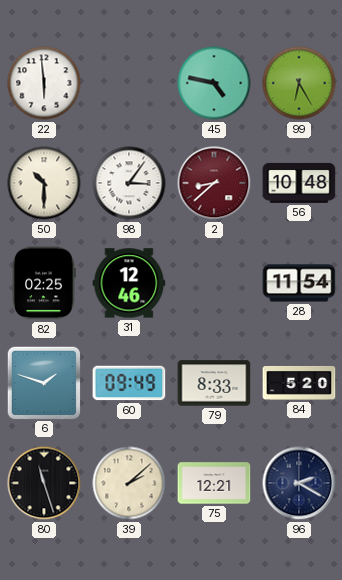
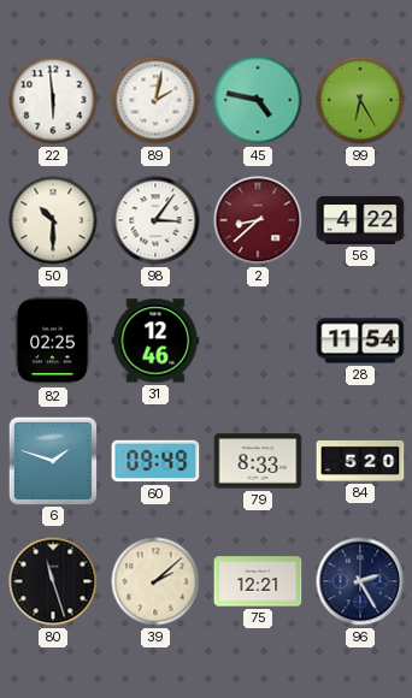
89: none -> 2:02
56: 10:48 -> 4:22
96: 2:20 -> 2:25
